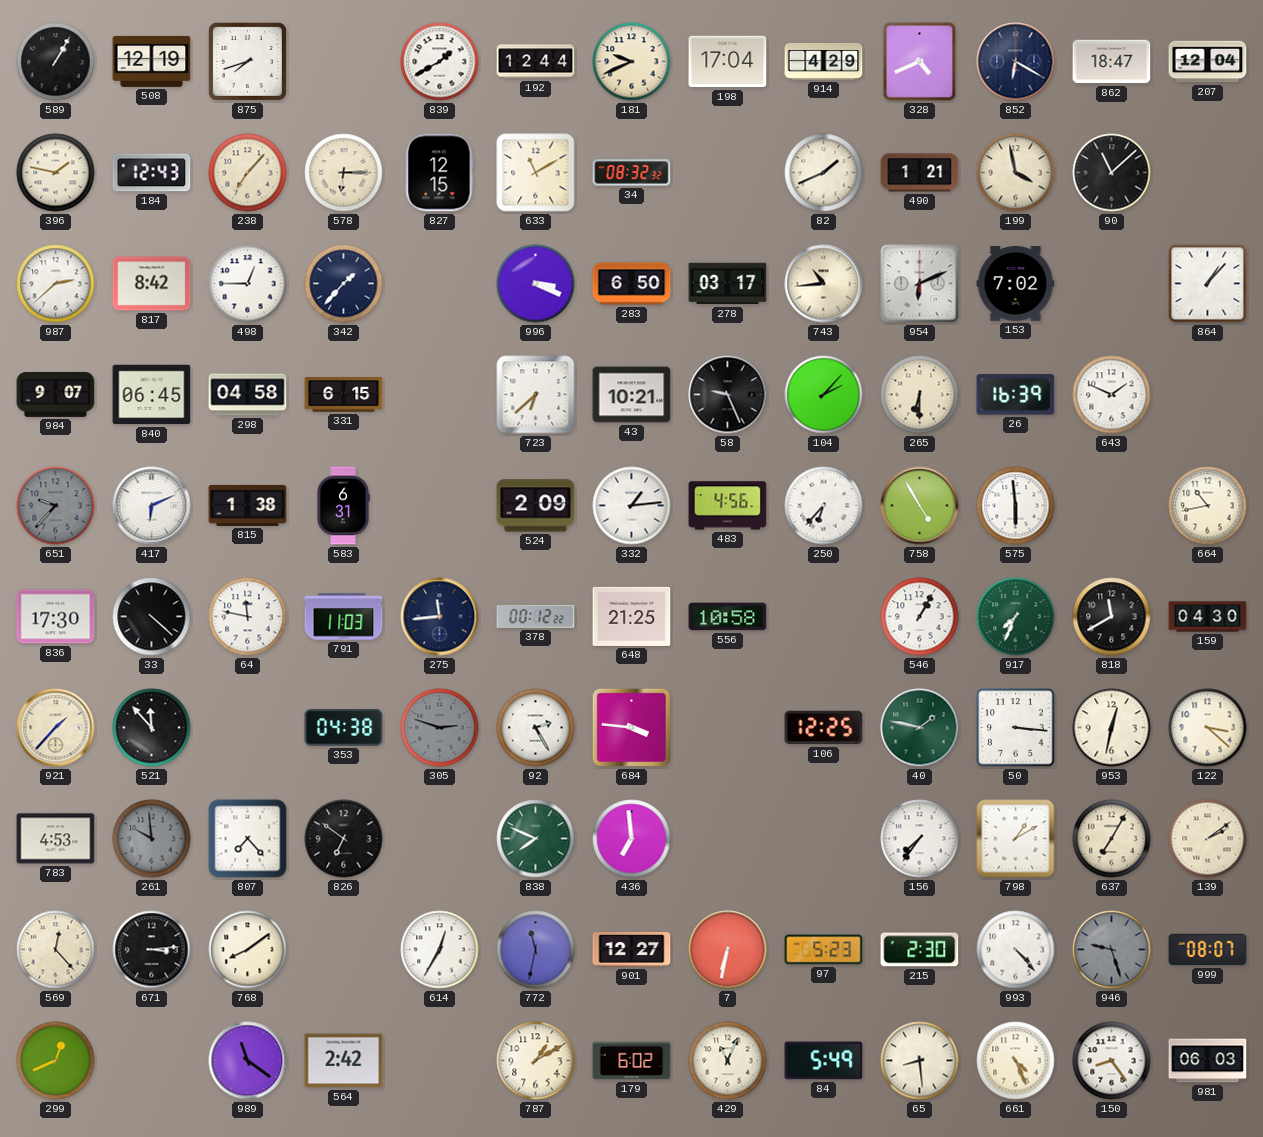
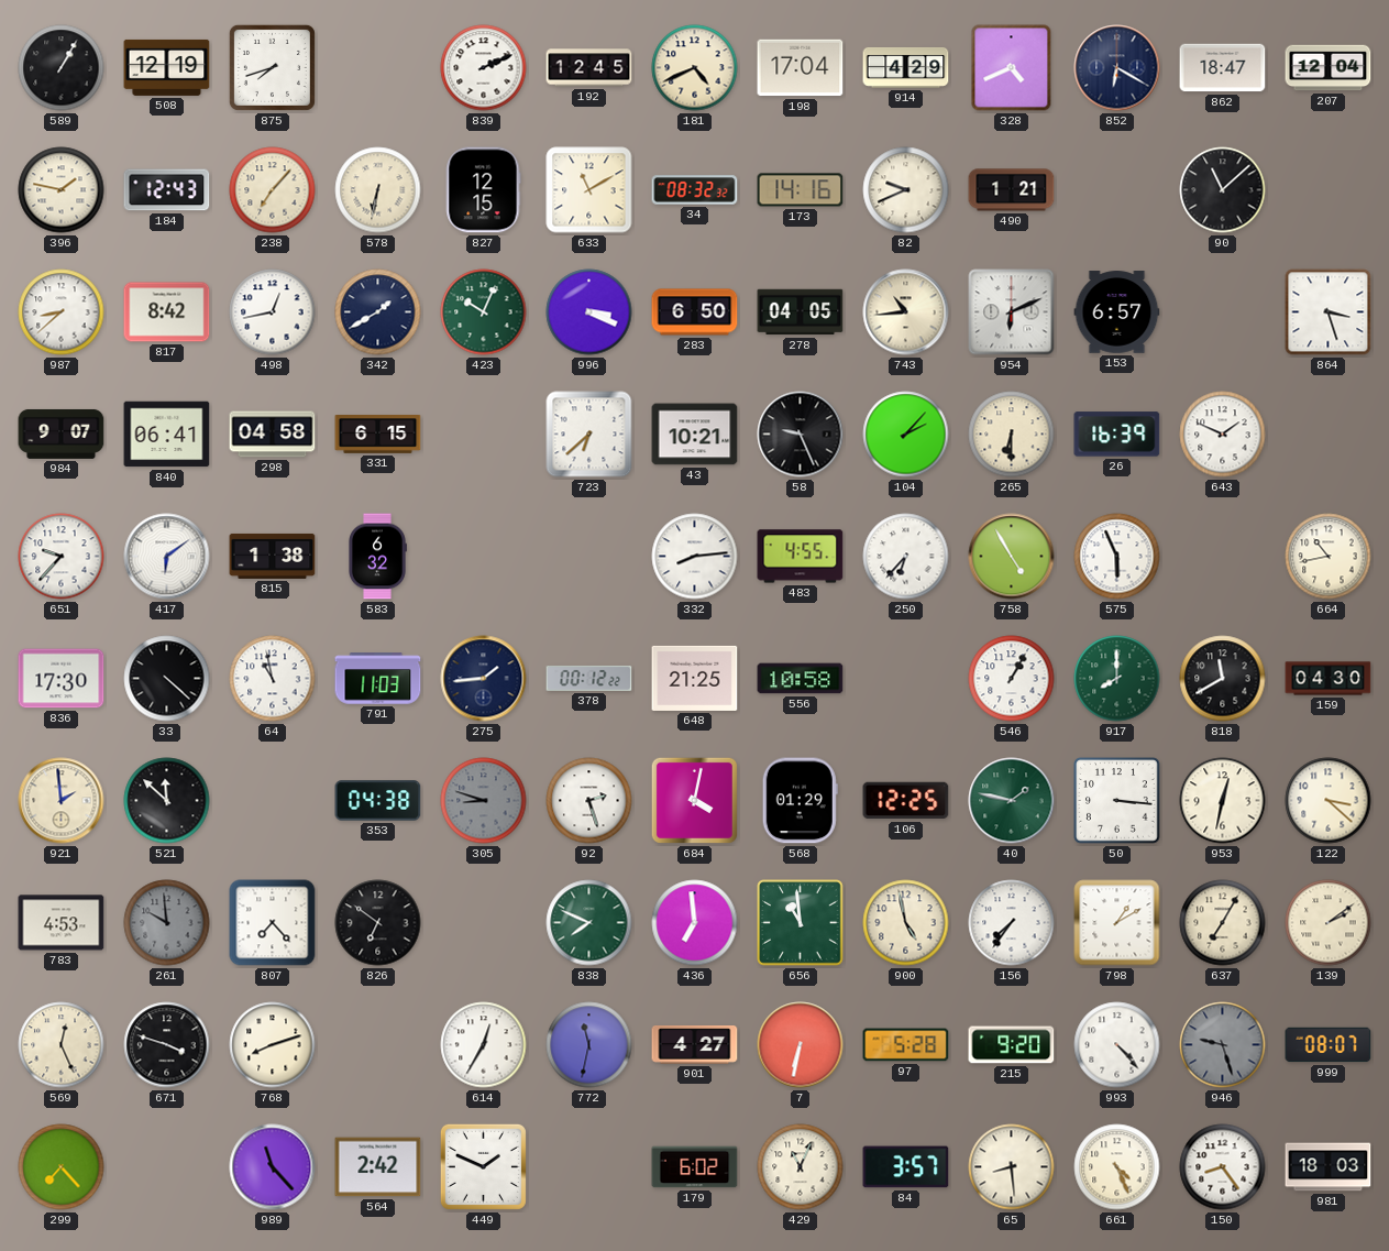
839: 1:40 -> 2:11
192: 12:44 -> 12:45
181: 9:41 -> 4:41
578: 6:15 -> 6:32
173: none -> 14:16
82: 1:41 -> 9:41
199: 3:58 -> none
987: 2:38 -> 8:38
498: 12:45 -> 12:43
342: 1:37 -> 1:40
423: none -> 10:04
278: 03:17 -> 04:05
153: 7:02 -> 6:57
864: 1:07 -> 3:27
840: 06:45 -> 06:41
651 dial: grey -> white
417: 6:11 -> 6:09
583: 6:31 -> 6:32
524: 2:09 -> none
332: 1:14 -> 8:14
483: 4:56 -> 4:55
575: 5:59 -> 5:56
64: 11:47 -> 10:58
275: 11:44 -> 1:44
917: 7:34 -> 8:00
921: 1:37 -> 1:59
521: 11:53 -> 11:52
305: 2:48 -> 8:48
92: 2:25 -> 2:27
684: 3:46 -> 4:02
568: none -> 01:29
656: none -> 10:59
900: none -> 4:58
569: 12:23 -> 12:26
671: 3:14 -> 3:48
768: 8:09 -> 8:12
901: 12:27 -> 4:27
97: 5:23 -> 5:28
215: 2:30 -> 9:20
299: 12:41 -> 7:23
989: 11:21 -> 11:23
449: none -> 1:49
787: 1:10 -> none
84: 5:49 -> 3:57
981: 06:03 -> 18:03
